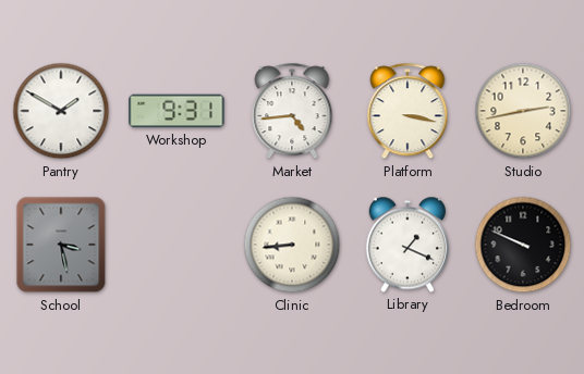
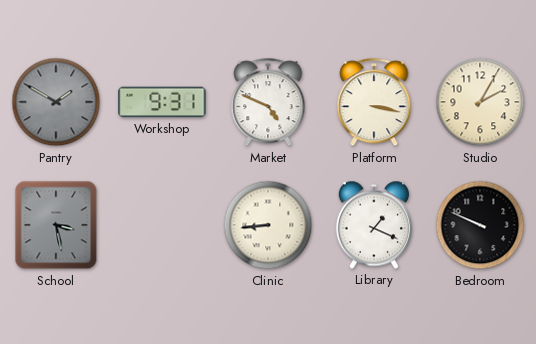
Pantry dial: white -> grey
Market: 4:44 -> 4:49
Studio: 2:43 -> 2:05
